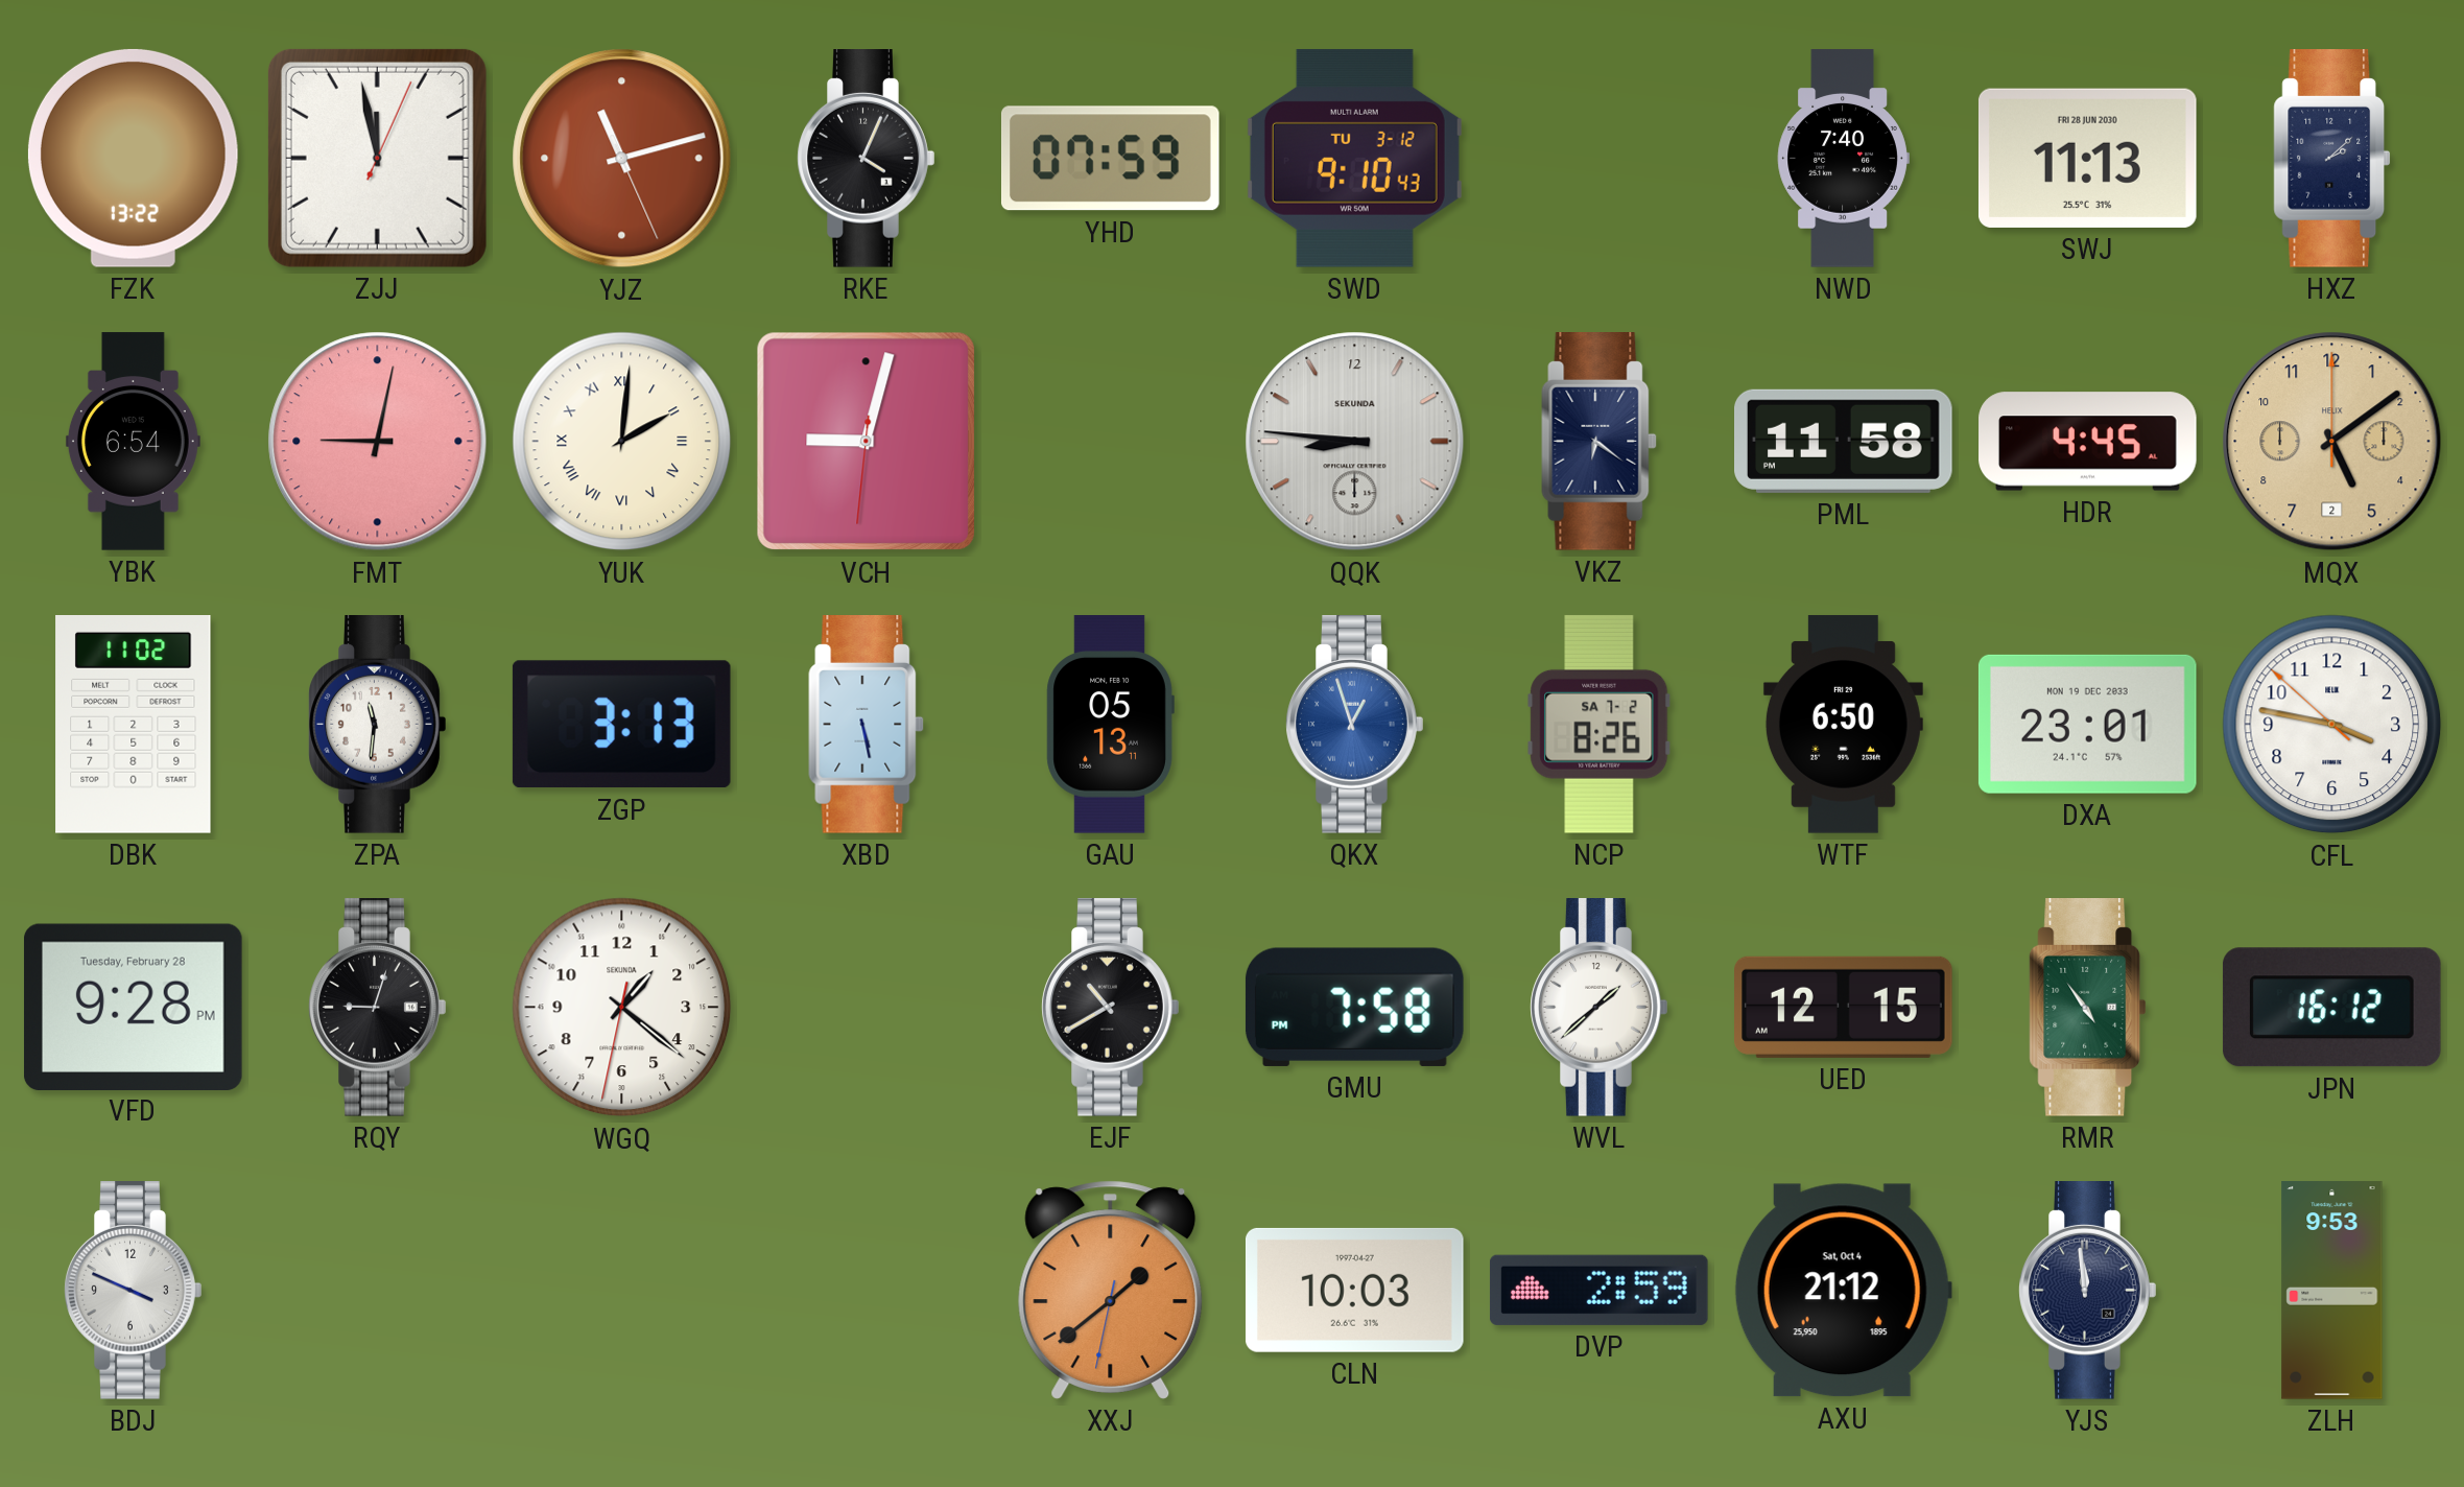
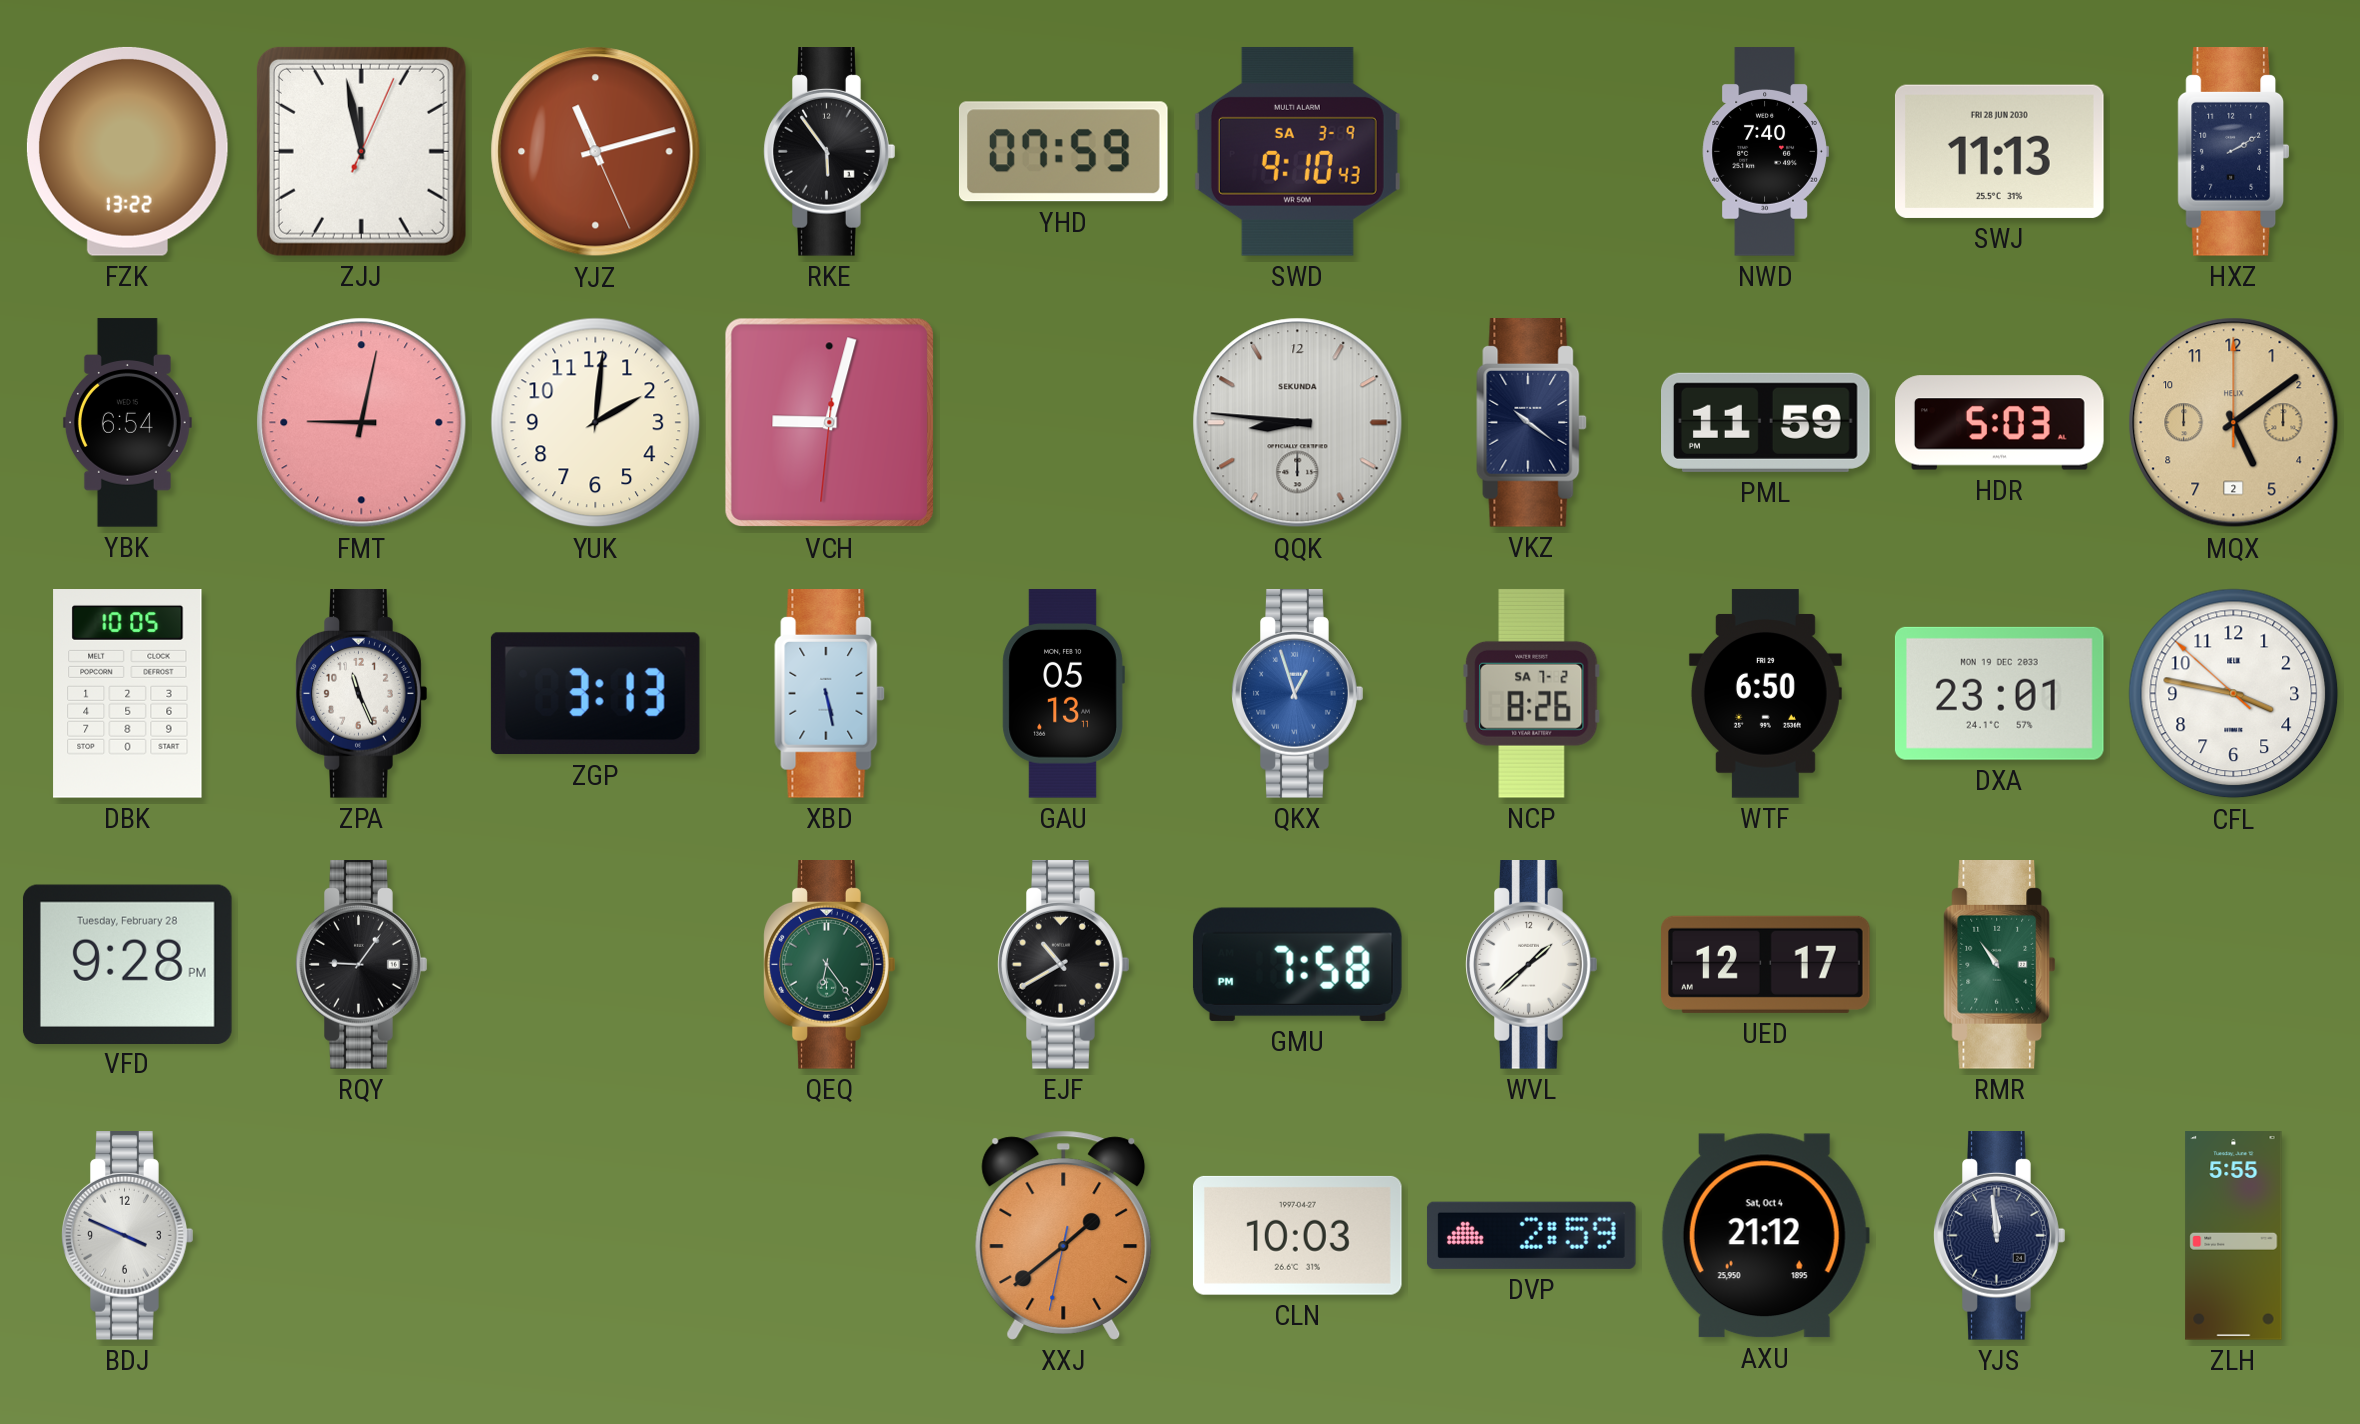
RKE: 4:04 -> 5:54
SWD date: TU 3-12 -> SA 3-9
HXZ: 2:08 -> 2:10
YUK numerals: Roman -> Arabic
VKZ: 6:21 -> 10:21
PML: 11:58 -> 11:59
HDR: 4:45 -> 5:03
DBK: 11:02 -> 10:05
ZPA: 11:31 -> 11:26
RQY: 9:03 -> 9:06
WGQ: 1:21 -> none
QEQ: none -> 6:24
UED: 12:15 -> 12:17
RMR: 4:54 -> 10:54
JPN: 16:12 -> none
ZLH: 9:53 -> 5:55
